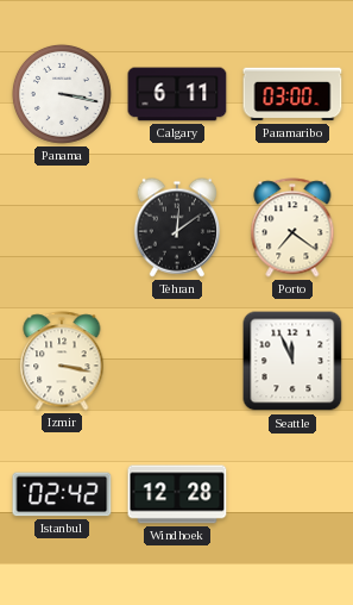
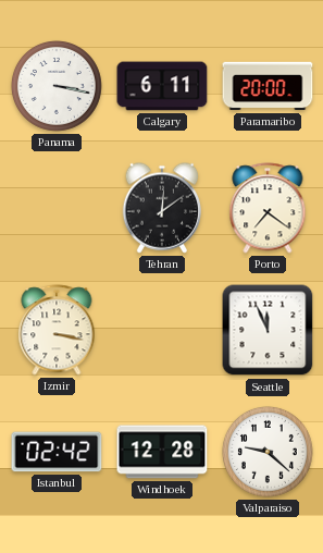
Paramaribo: 03:00 -> 20:00
Valparaiso: none -> 9:22
